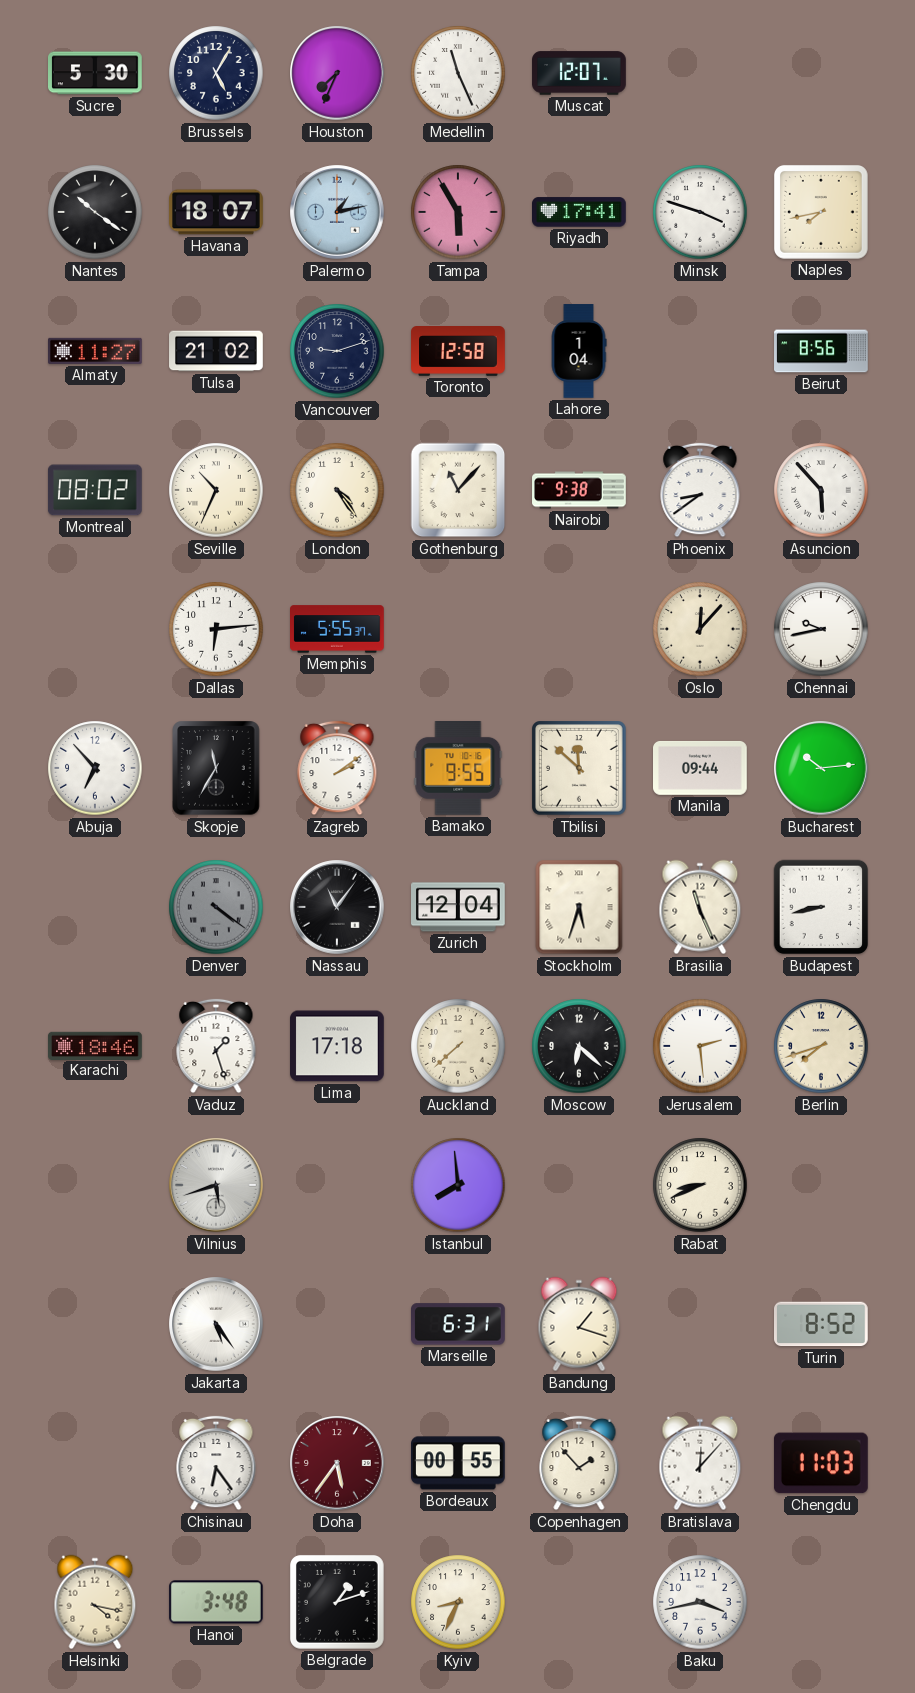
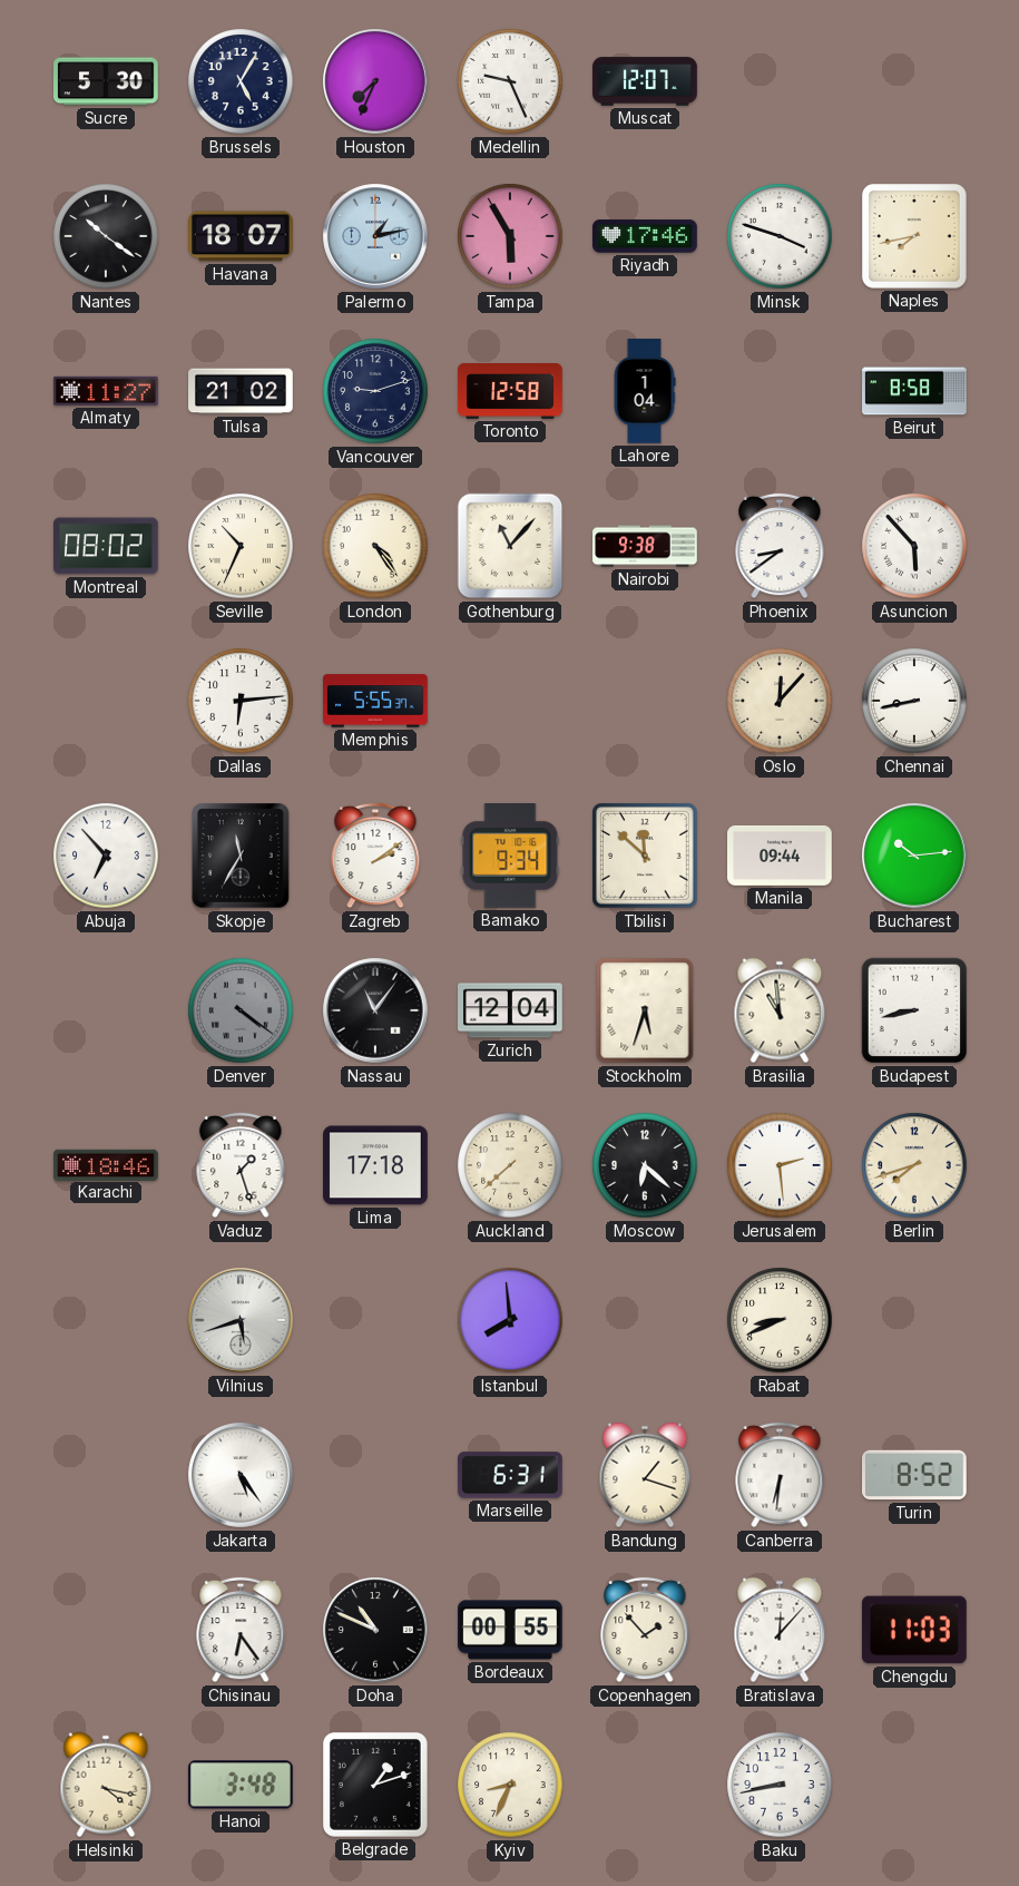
Medellin: 11:26 -> 9:26
Riyadh: 17:41 -> 17:46
Beirut: 8:56 -> 8:58
Chennai: 9:43 -> 8:43
Bamako: 9:55 -> 9:34
Brasilia: 11:26 -> 10:59
Canberra: none -> 6:31
Doha: 5:36 -> 10:49
Doha dial: burgundy -> black
Baku: 3:43 -> 8:43
